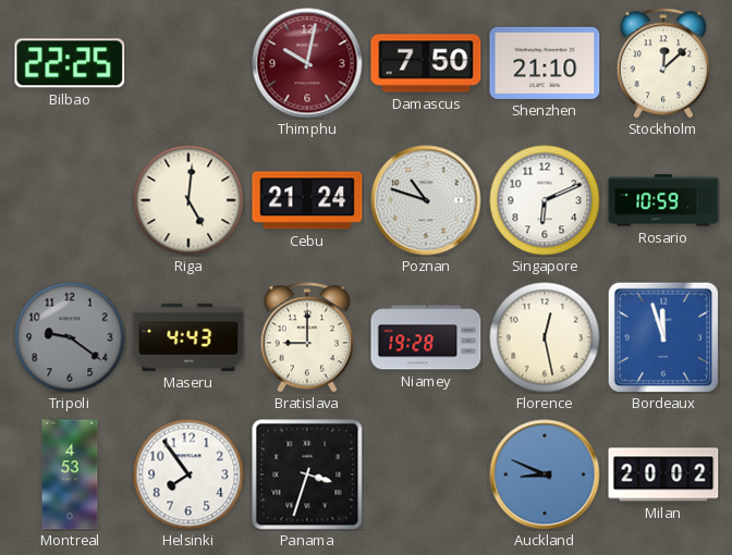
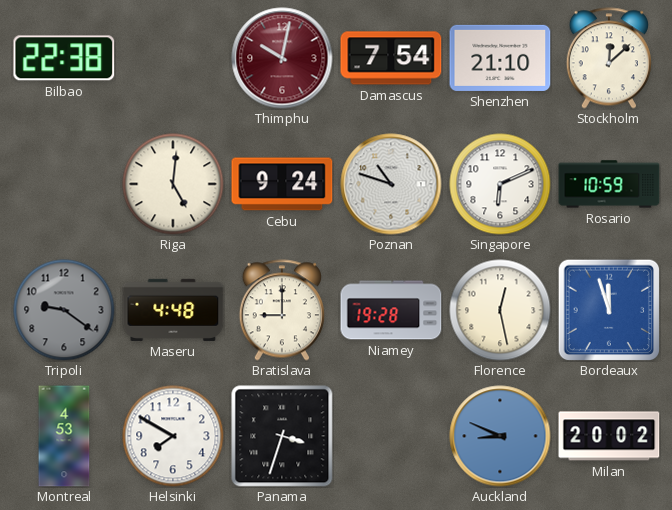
Bilbao: 22:25 -> 22:38
Damascus: 7:50 -> 7:54
Cebu: 21:24 -> 9:24
Maseru: 4:43 -> 4:48
Helsinki: 7:54 -> 7:50
